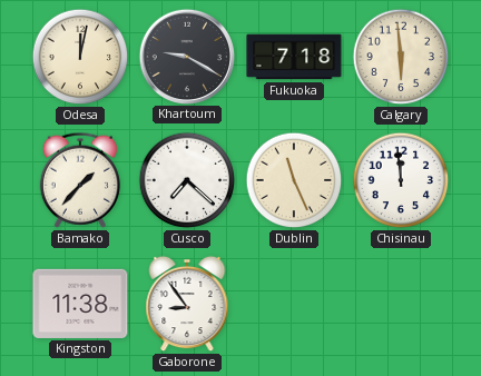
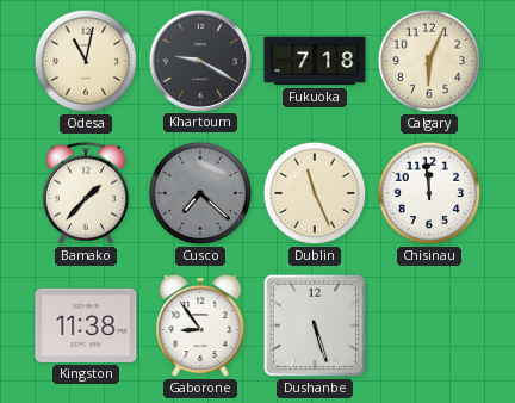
Odesa: 12:02 -> 11:02
Calgary: 5:59 -> 6:04
Cusco dial: white -> grey
Dushanbe: none -> 5:27
